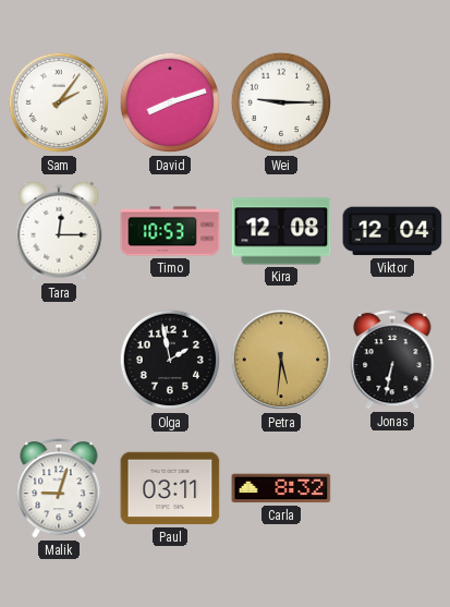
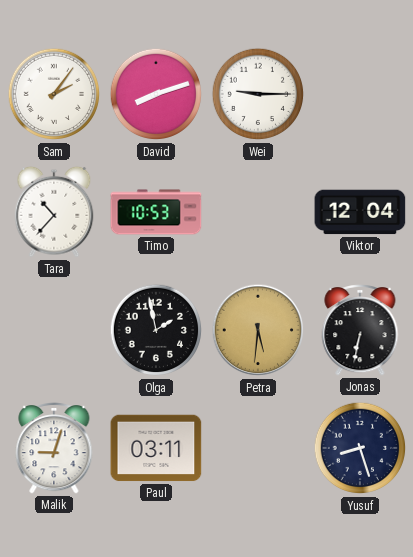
Tara: 12:15 -> 10:37
Kira: 12:08 -> none
Carla: 8:32 -> none
Yusuf: none -> 8:27
